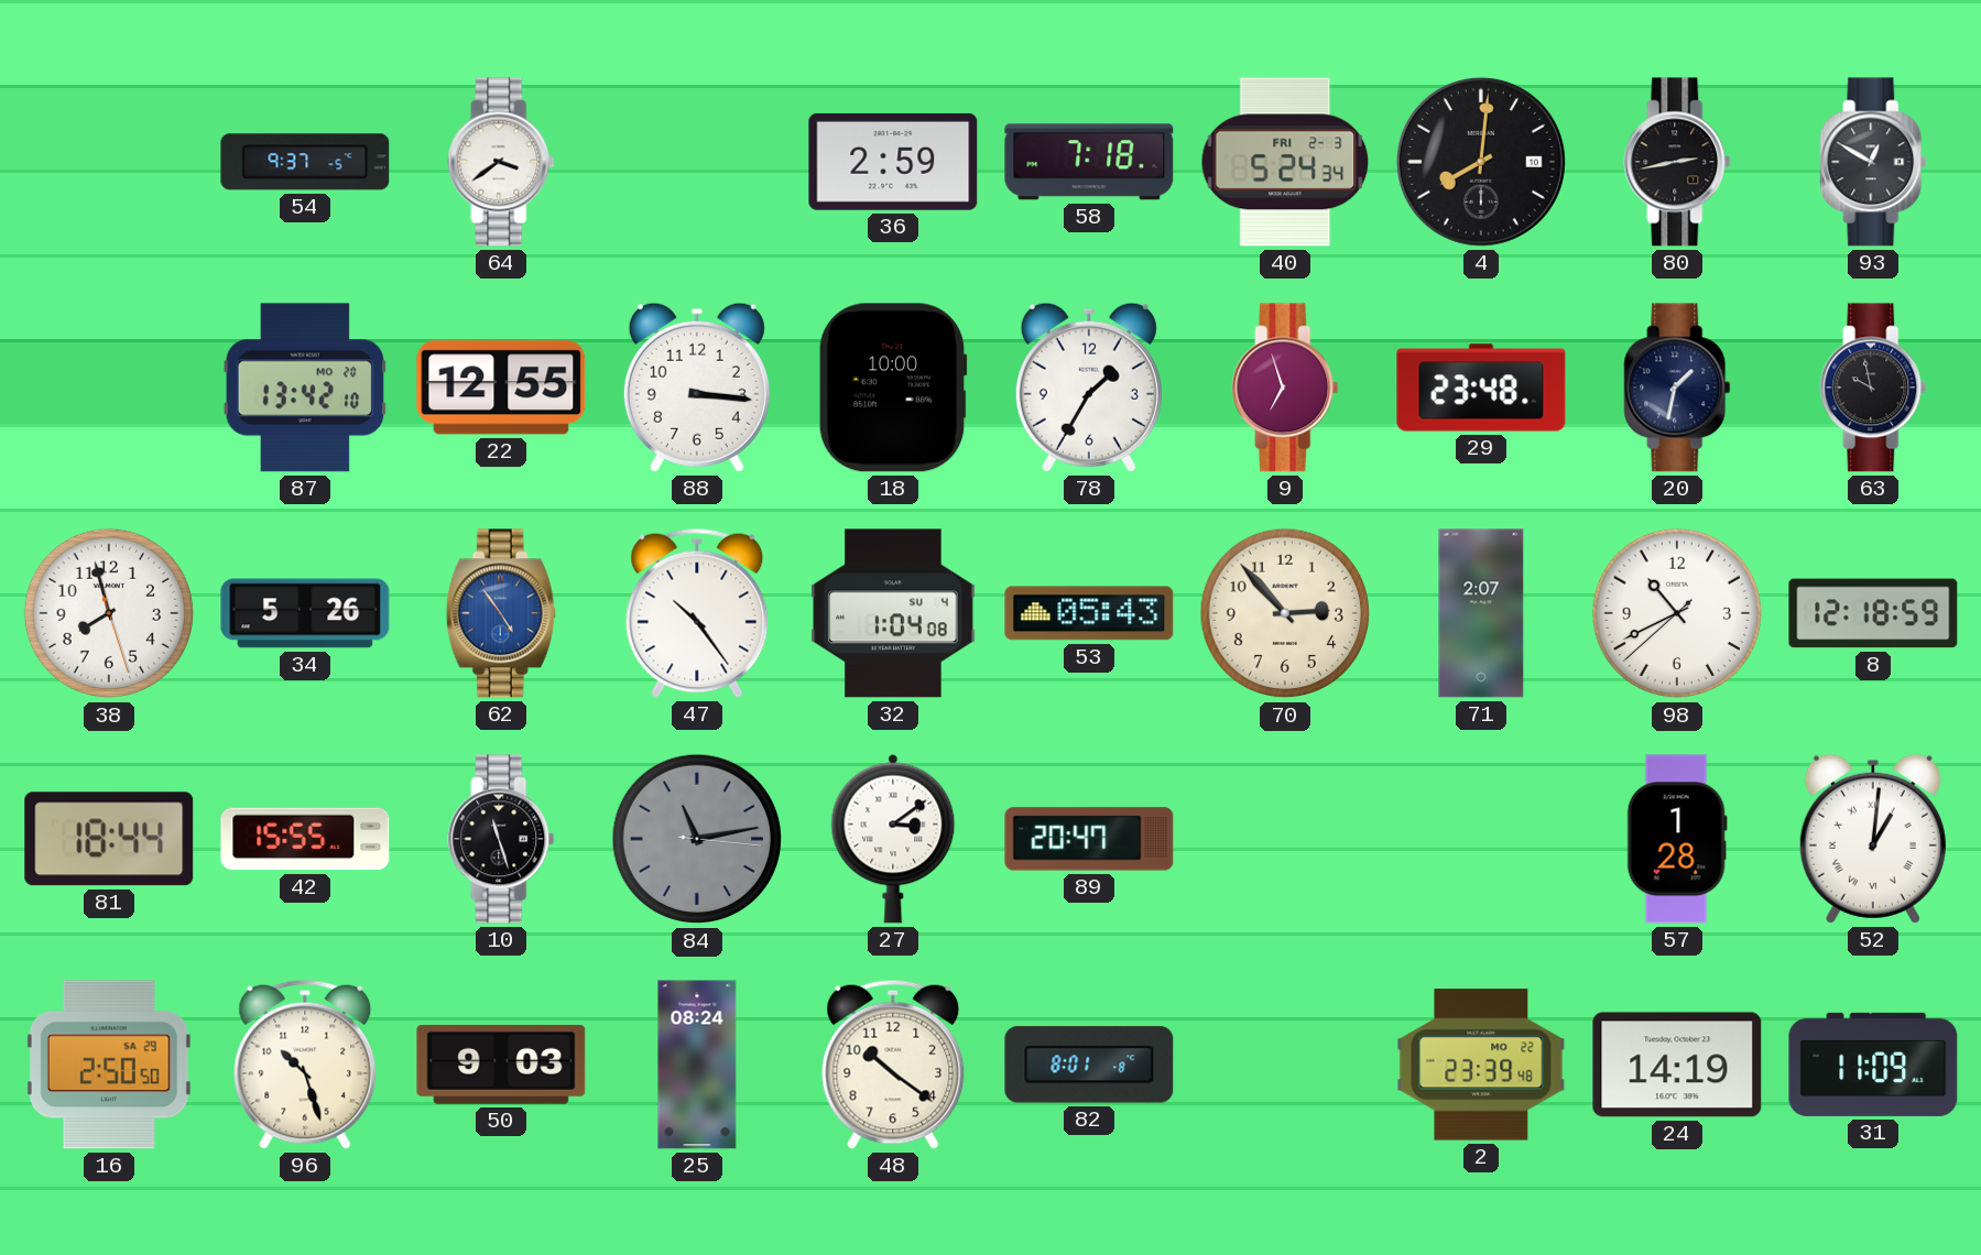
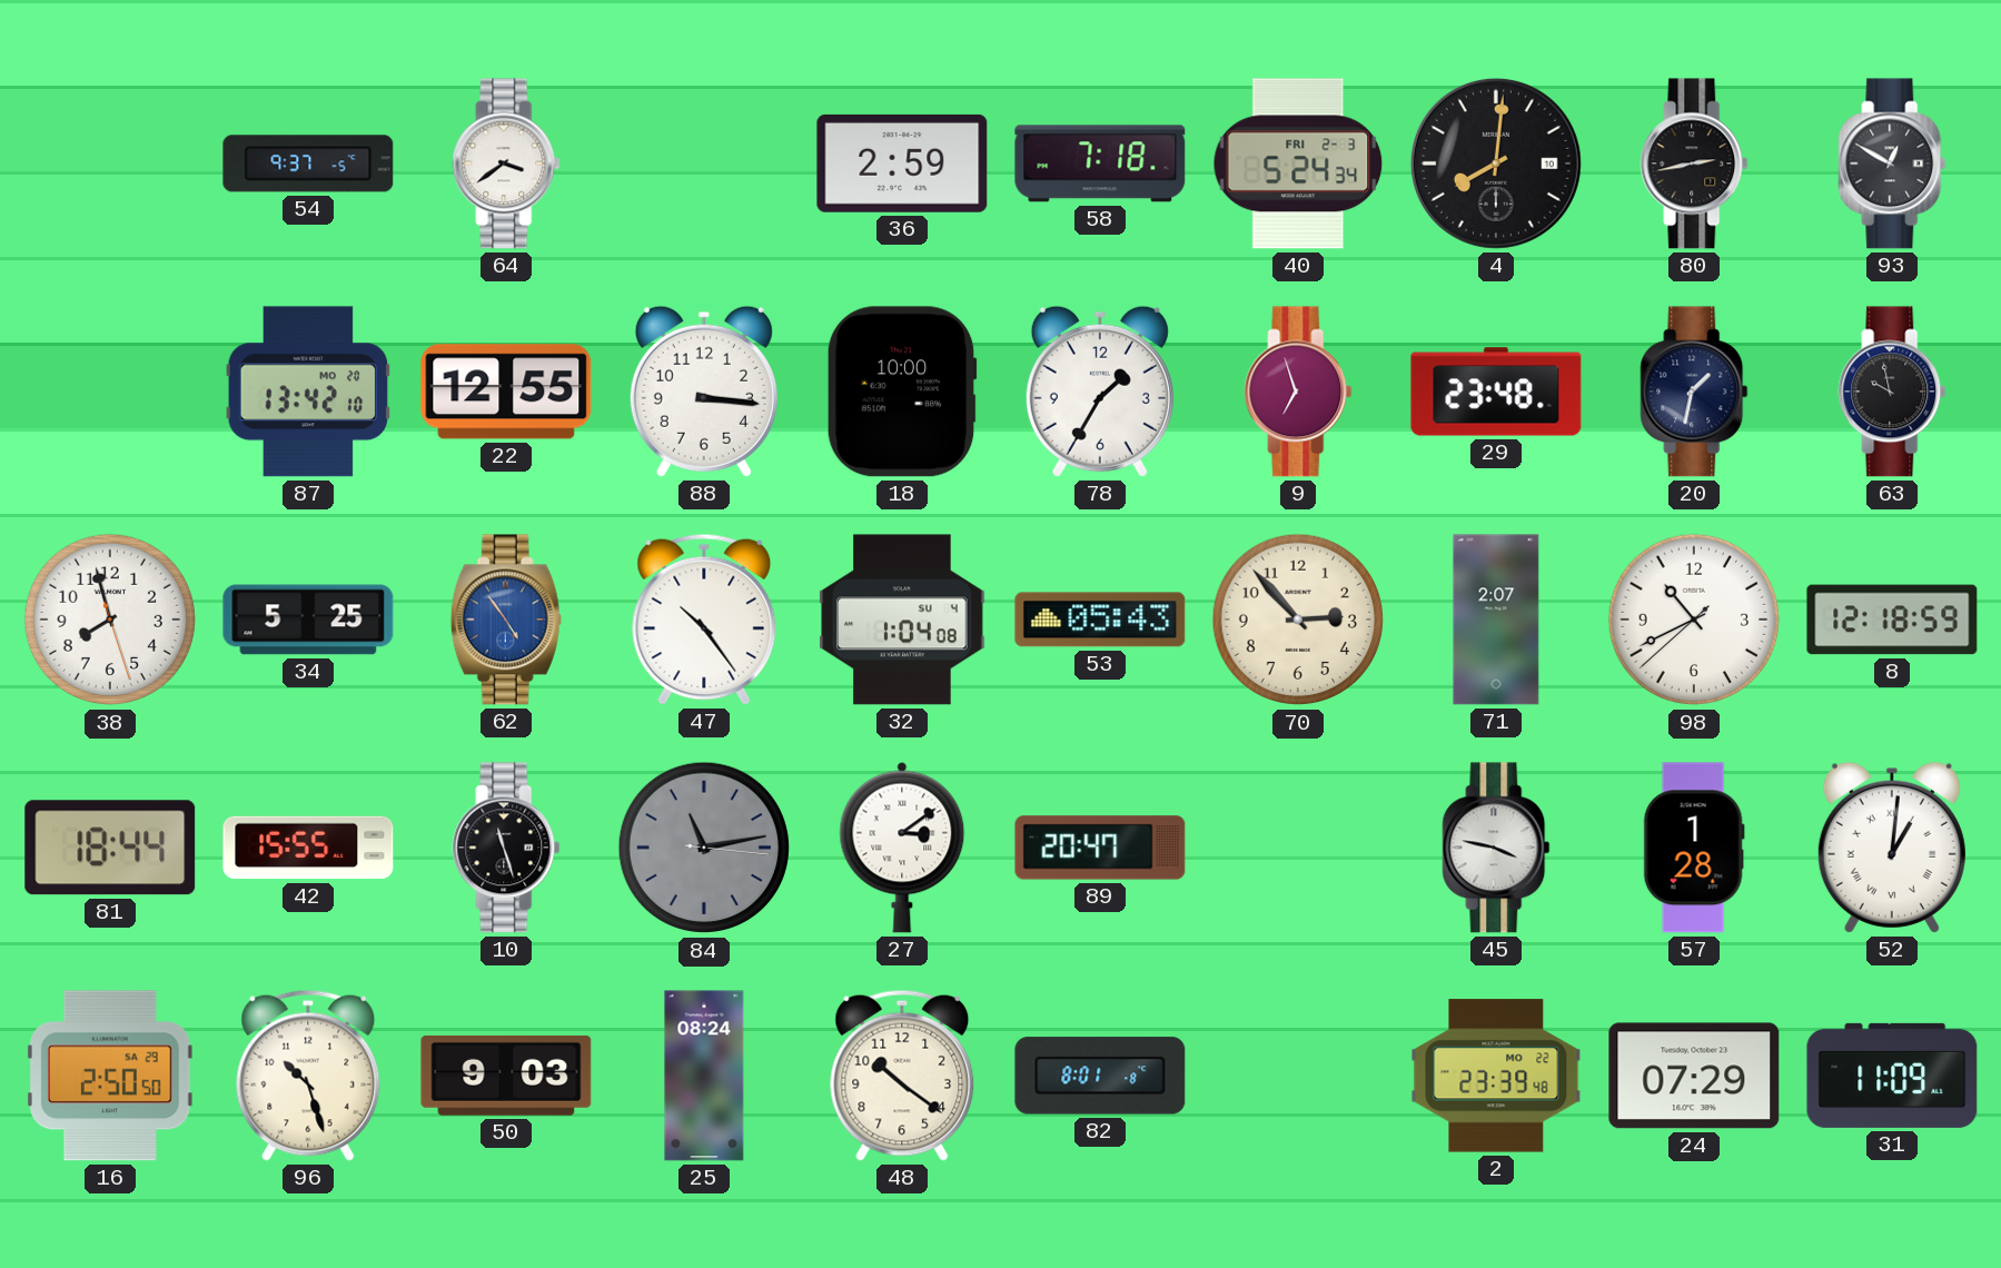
34: 5:26 -> 5:25
45: none -> 3:47
24: 14:19 -> 07:29
